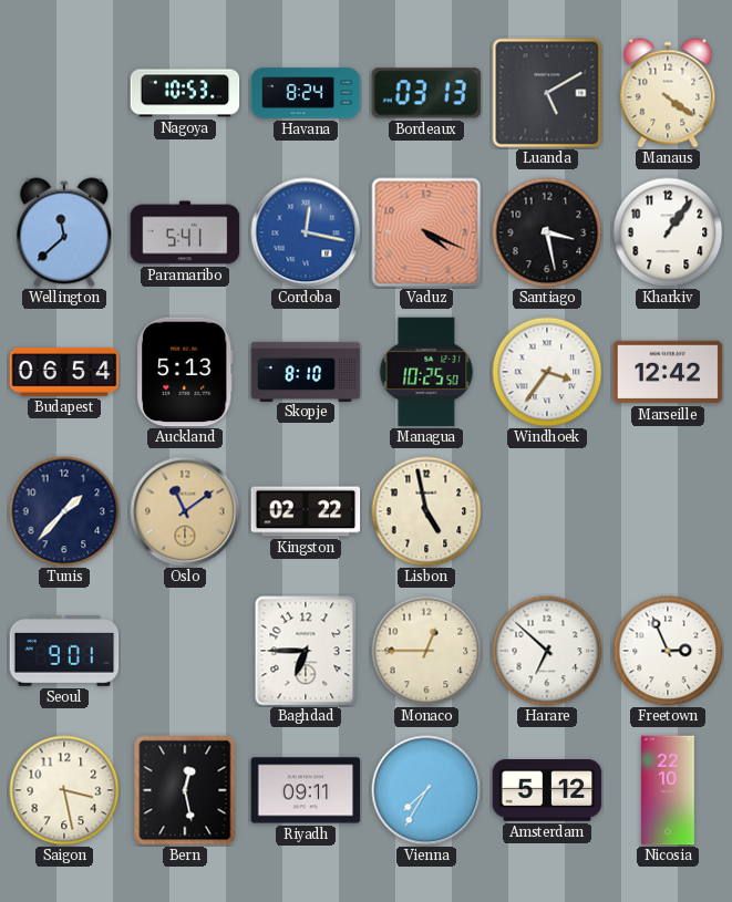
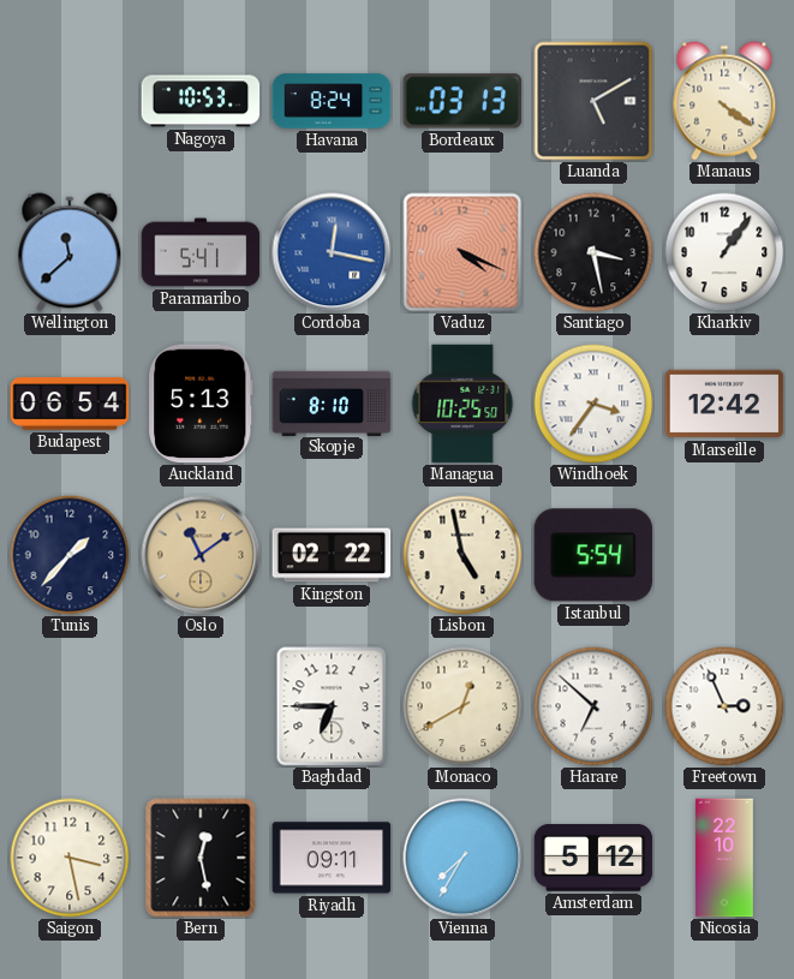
Istanbul: none -> 5:54
Seoul: 9:01 -> none
Monaco: 12:45 -> 12:40
